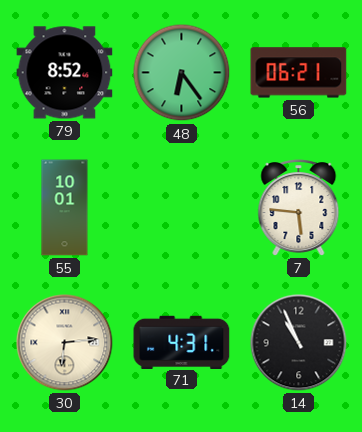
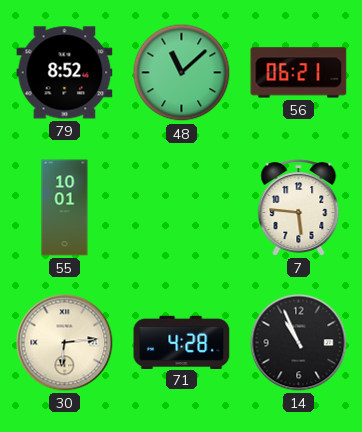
48: 6:24 -> 11:08
71: 4:31 -> 4:28
